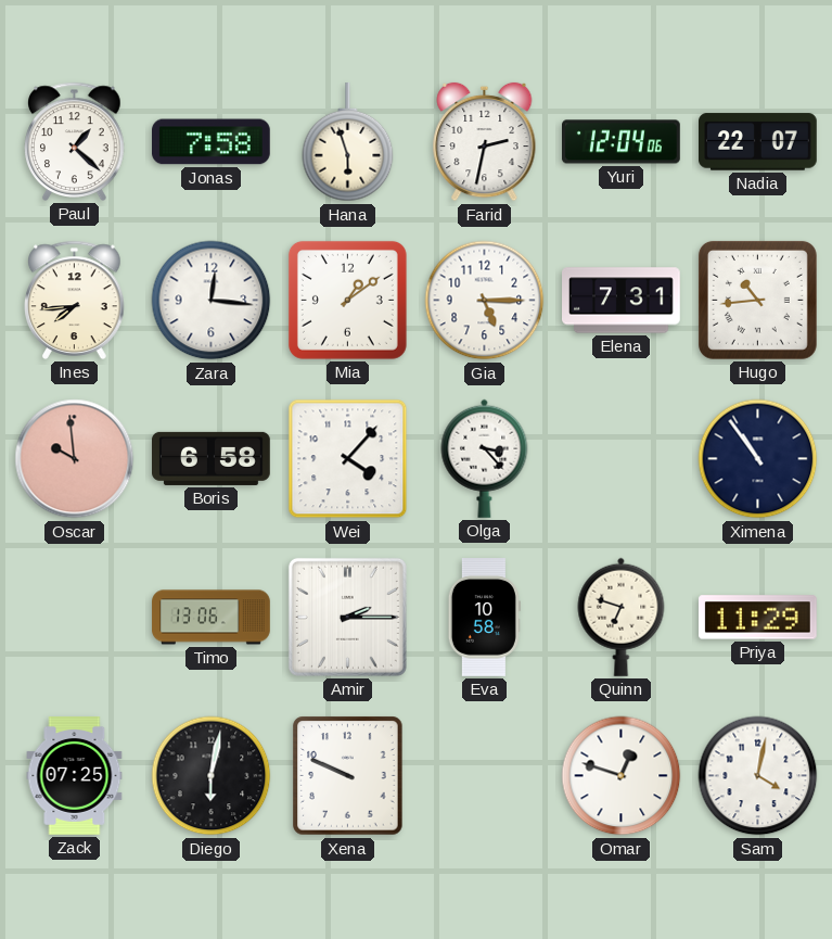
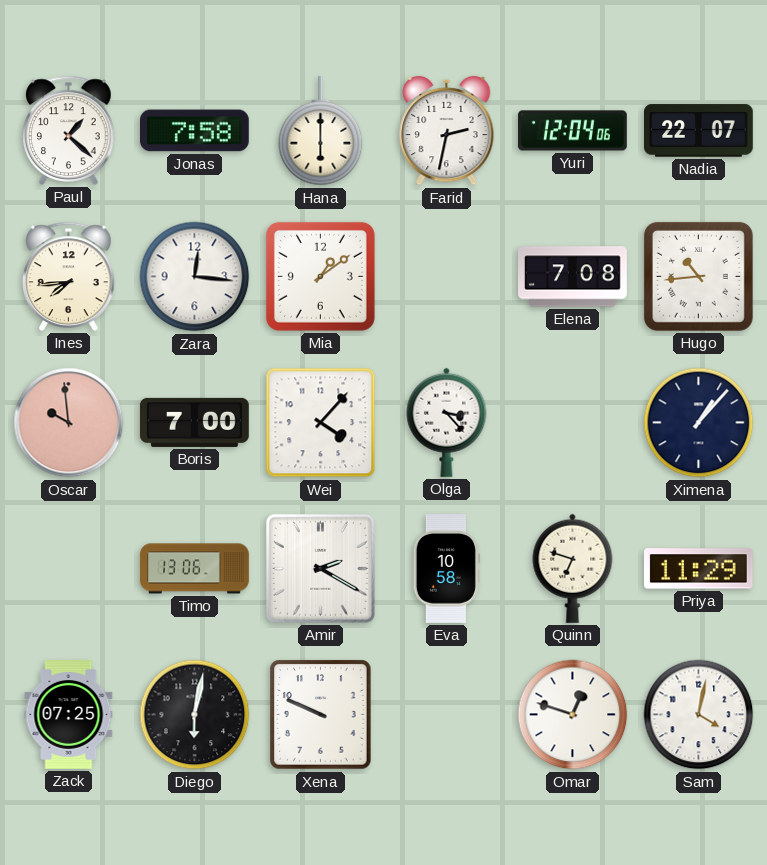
Hana: 5:57 -> 6:00
Gia: 5:15 -> none
Elena: 7:31 -> 7:08
Boris: 6:58 -> 7:00
Ximena: 10:54 -> 1:07
Amir: 2:15 -> 2:20
